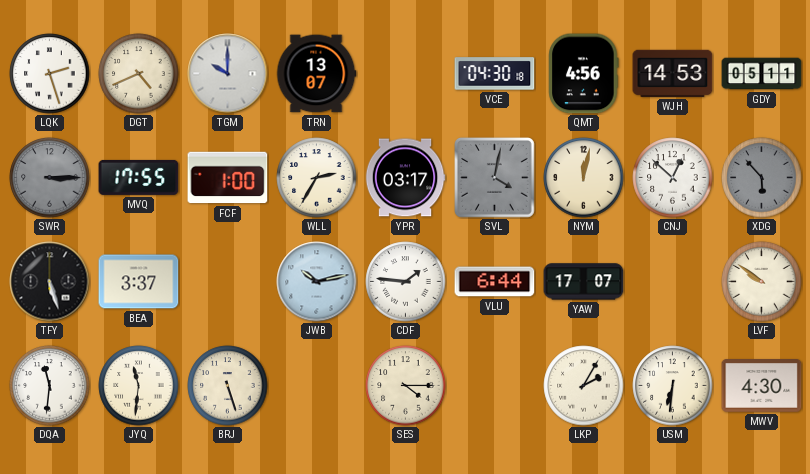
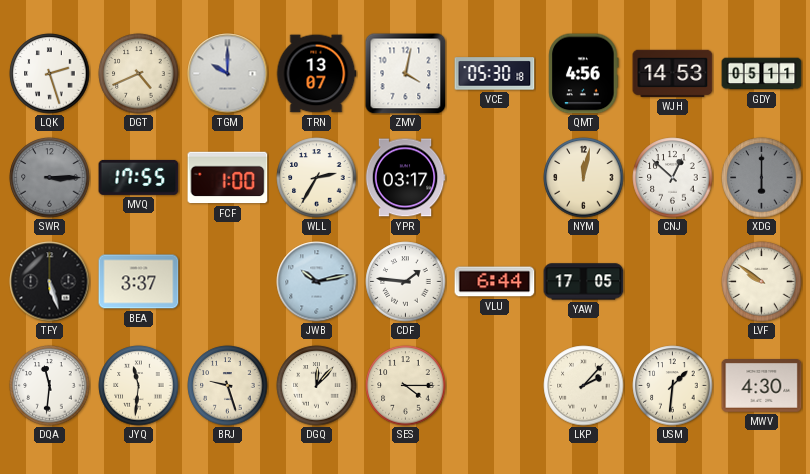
ZMV: none -> 4:02
VCE: 04:30 -> 05:30
SVL: 4:02 -> none
XDG: 5:53 -> 6:00
YAW: 17:07 -> 17:05
BRJ: 5:27 -> 9:27
DGQ: none -> 12:07
LKP: 2:05 -> 2:07
USM: 6:31 -> 1:31
